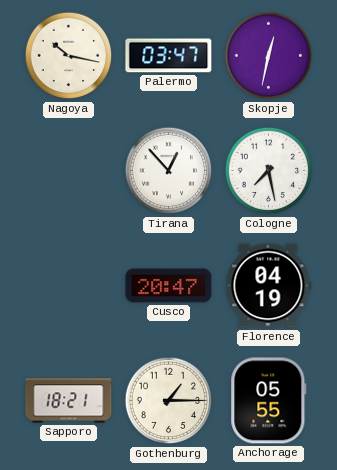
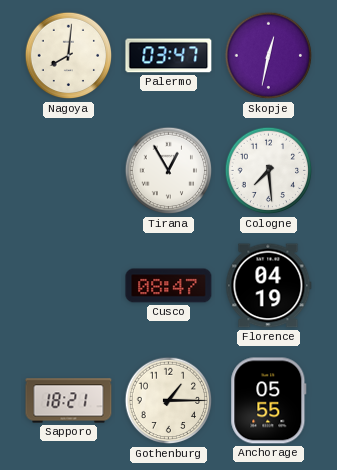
Nagoya: 10:17 -> 8:01
Tirana: 12:53 -> 12:55
Cologne: 7:28 -> 7:29
Cusco: 20:47 -> 08:47
